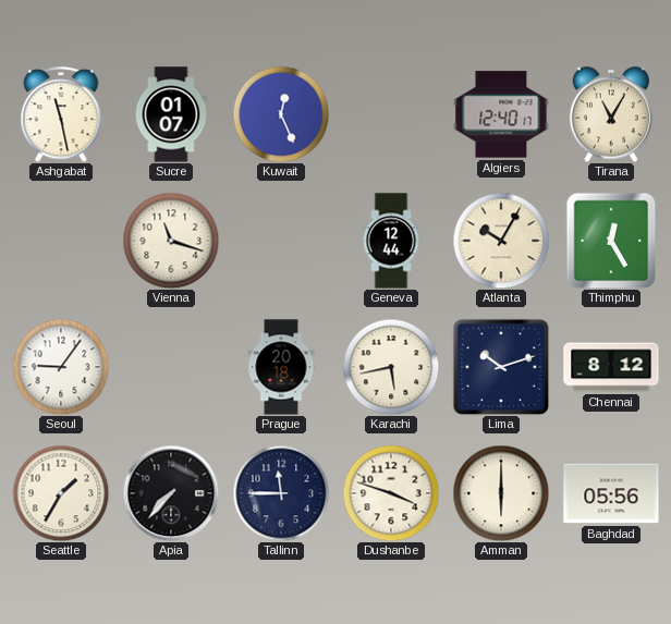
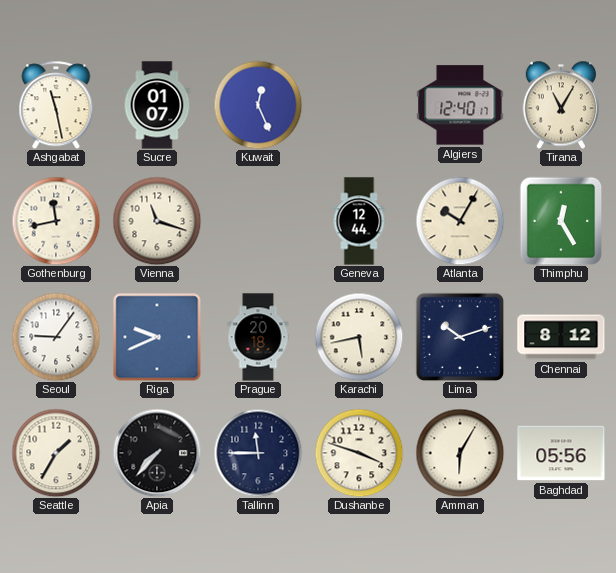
Gothenburg: none -> 11:43
Riga: none -> 9:41
Amman: 6:00 -> 6:05
